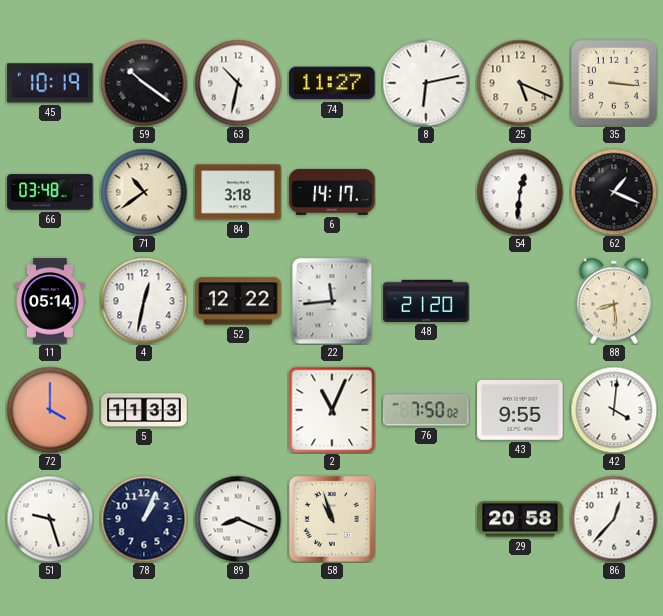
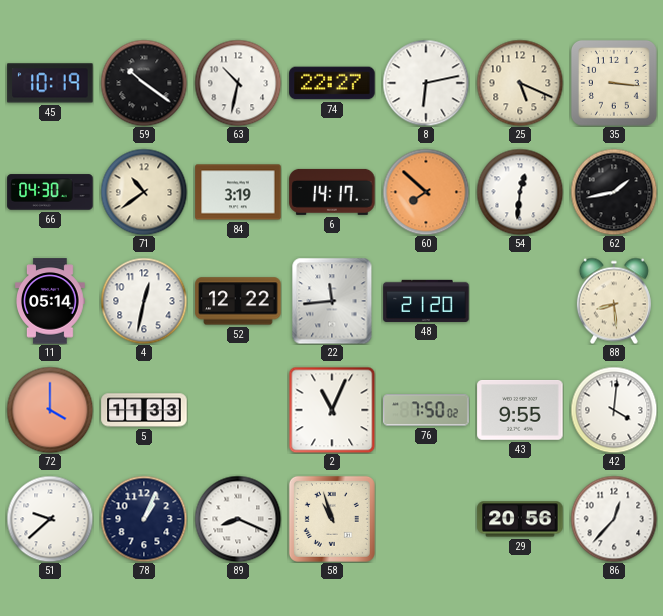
74: 11:27 -> 22:27
66: 03:48 -> 04:30
84: 3:18 -> 3:19
60: none -> 7:52
62: 1:19 -> 1:43
51: 9:27 -> 9:38
29: 20:58 -> 20:56
